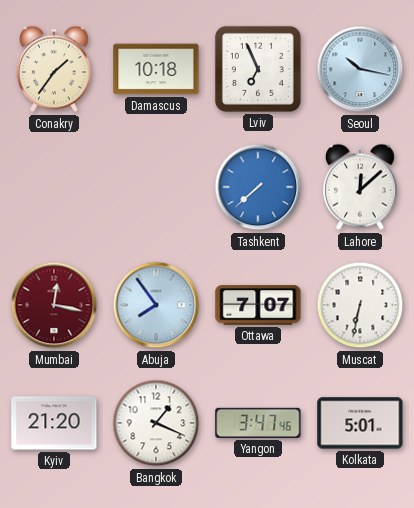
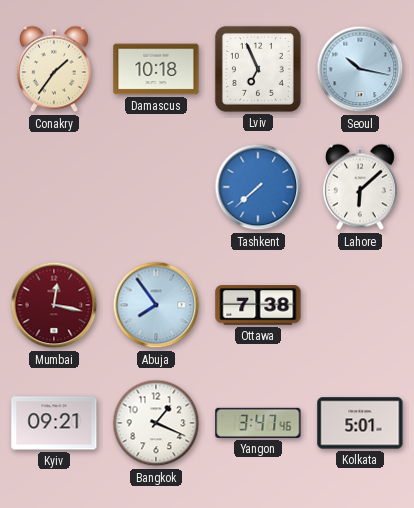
Lahore: 12:08 -> 6:08
Ottawa: 7:07 -> 7:38
Muscat: 6:32 -> none
Kyiv: 21:20 -> 09:21
